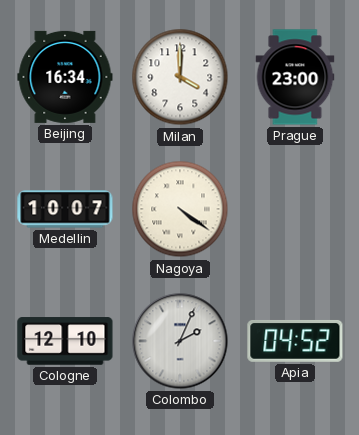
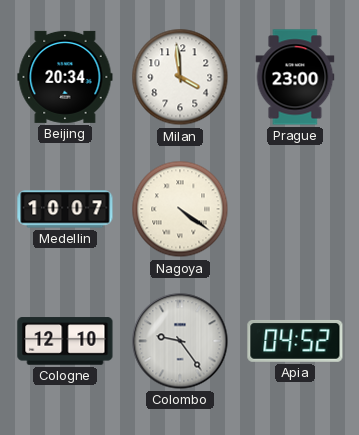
Beijing: 16:34 -> 20:34
Milan: 4:00 -> 3:59
Colombo: 2:04 -> 9:24
